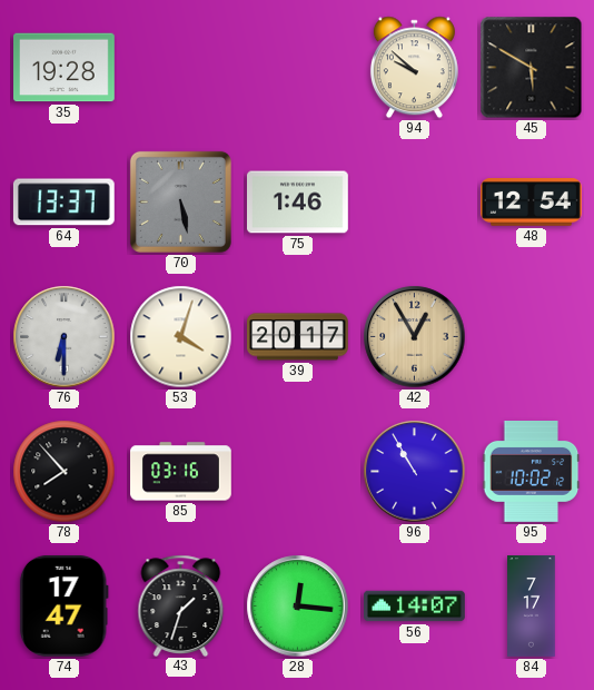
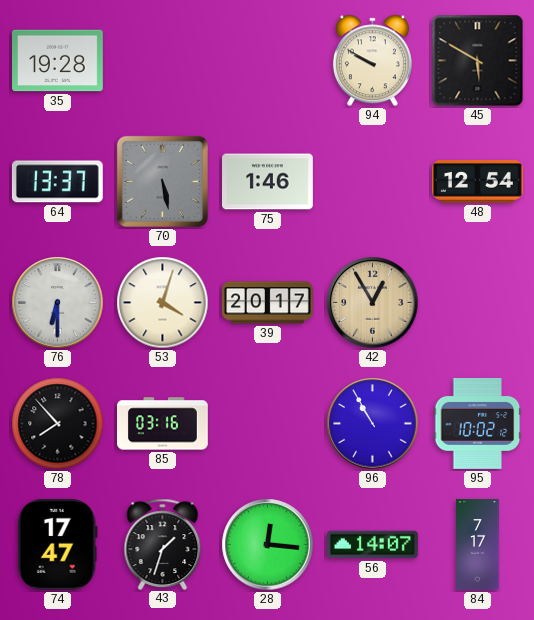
94: 9:52 -> 9:50
